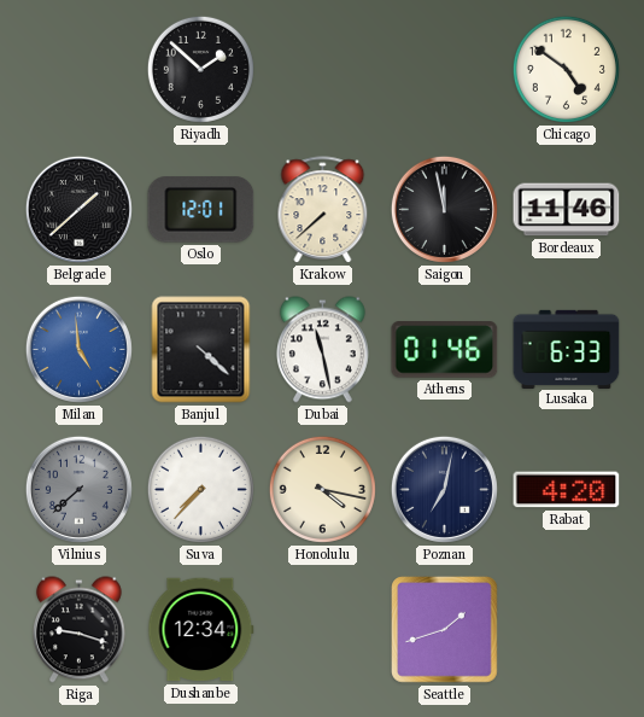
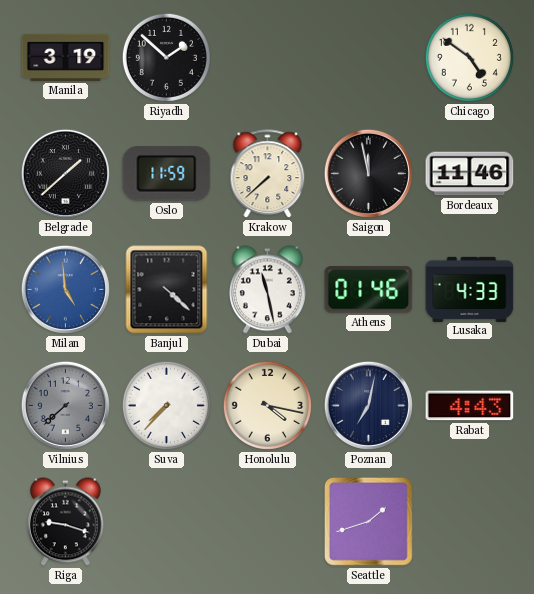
Manila: none -> 3:19
Oslo: 12:01 -> 11:59
Lusaka: 6:33 -> 4:33
Rabat: 4:20 -> 4:43
Dushanbe: 12:34 -> none
